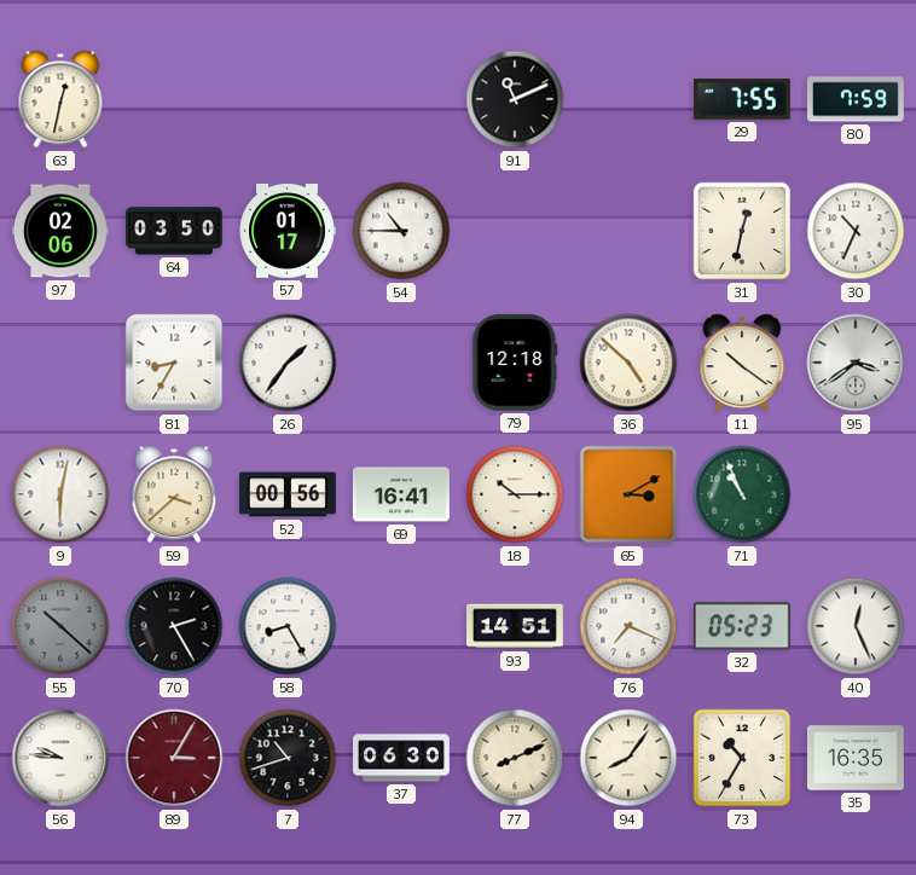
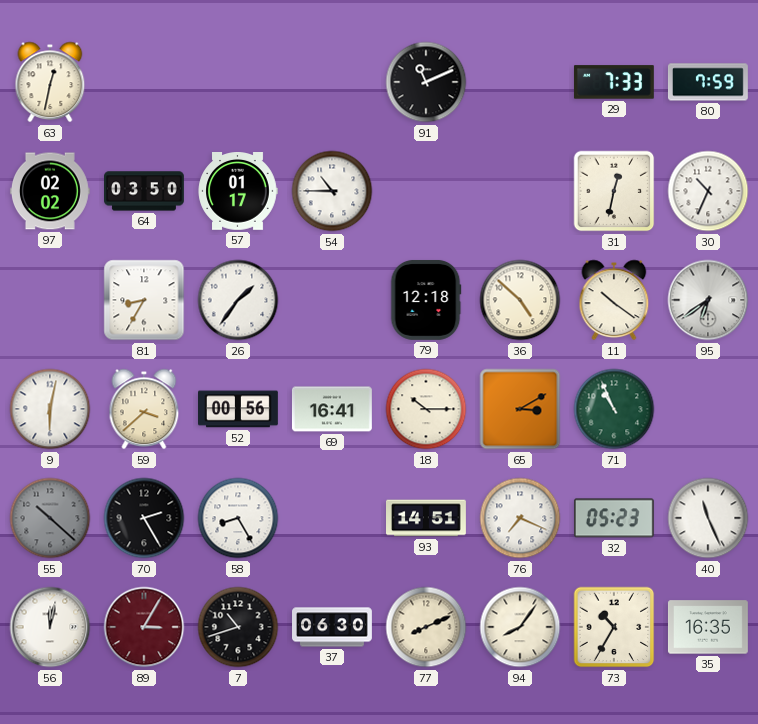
29: 7:55 -> 7:33
97: 02:06 -> 02:02
95: 3:39 -> 6:39
40: 12:26 -> 11:26
56: 9:46 -> 12:02
